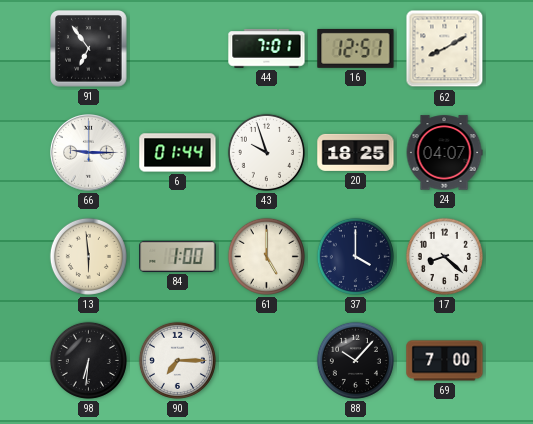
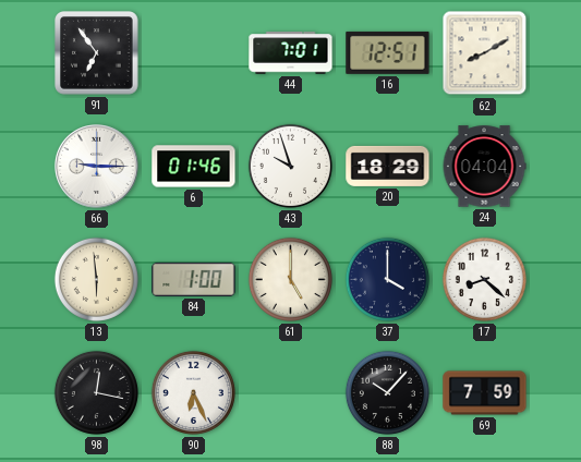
6: 01:44 -> 01:46
20: 18:25 -> 18:29
24: 04:07 -> 04:04
98: 6:31 -> 12:17
90: 7:15 -> 6:26
69: 7:00 -> 7:59
